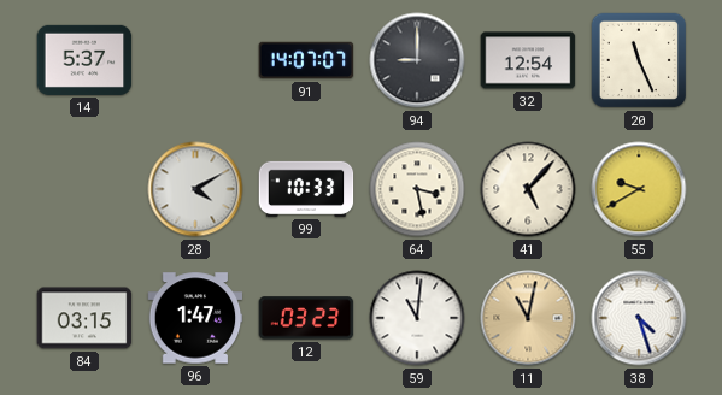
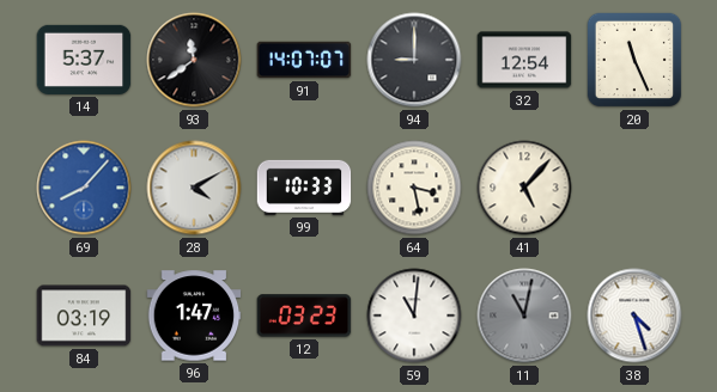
93: none -> 11:39
69: none -> 8:07
55: 9:40 -> none
84: 03:15 -> 03:19
11 dial: champagne -> grey
